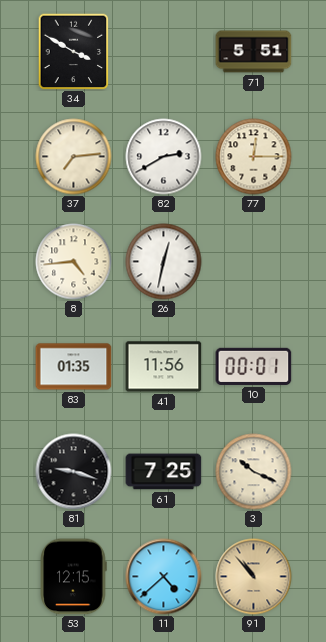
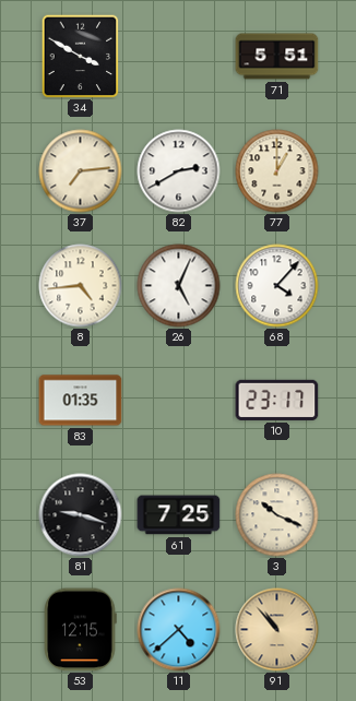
77: 12:15 -> 1:00
26: 12:32 -> 5:04
68: none -> 4:07
41: 11:56 -> none
10: 00:01 -> 23:17
